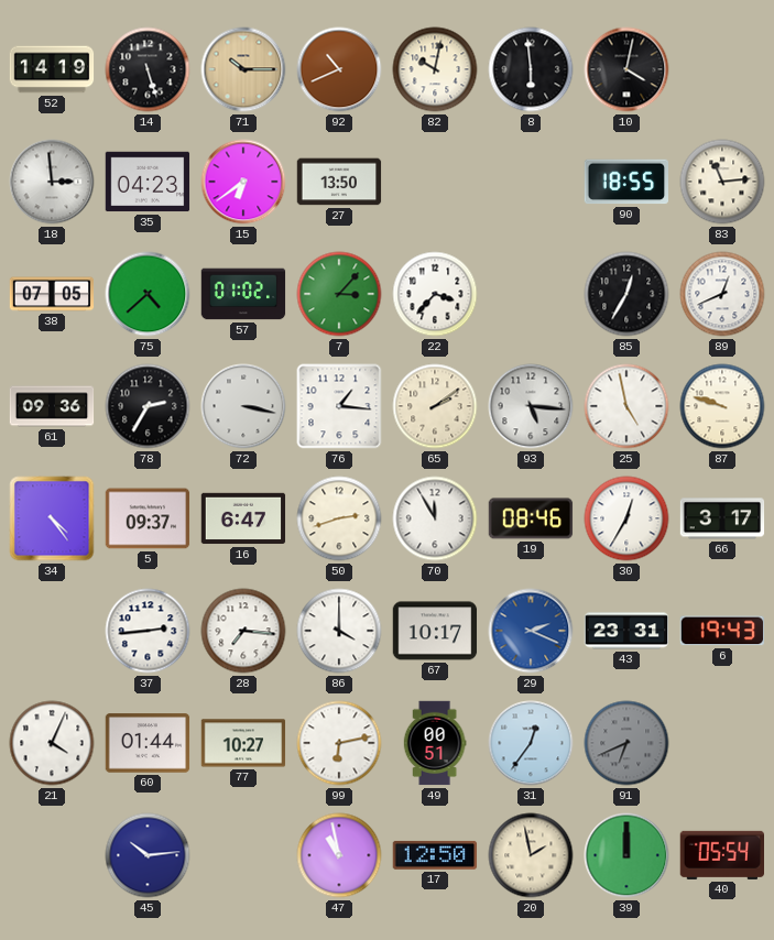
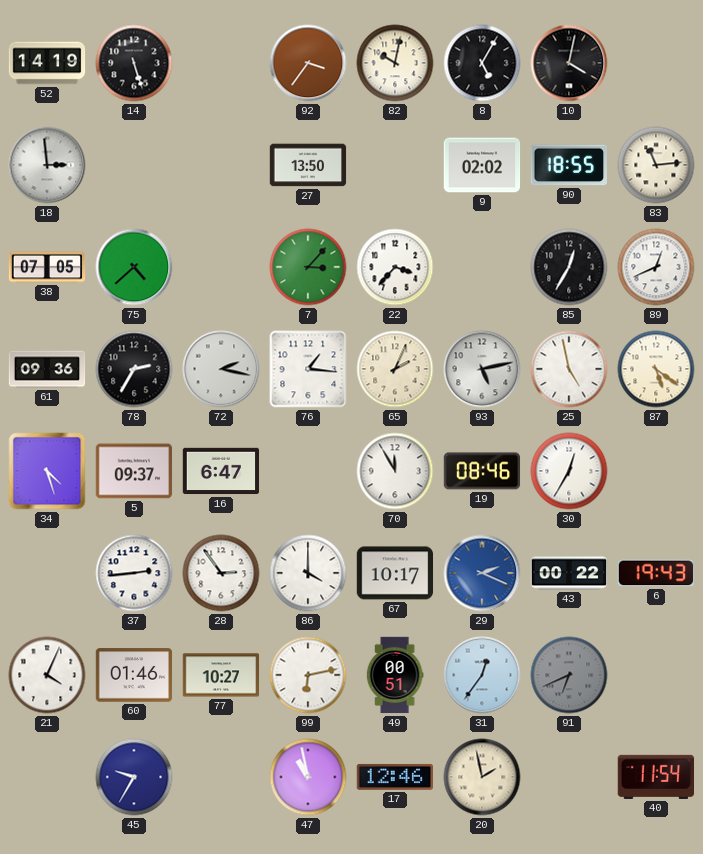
71: 10:15 -> none
92: 10:41 -> 3:36
8: 5:59 -> 5:05
35: 04:23 -> none
15: 6:39 -> none
9: none -> 02:02
57: 01:02 -> none
72: 3:17 -> 2:17
65: 2:09 -> 2:04
93: 5:16 -> 5:13
87: 9:48 -> 5:21
34: 4:24 -> 4:27
50: 2:42 -> none
66: 3:17 -> none
28: 7:16 -> 2:54
43: 23:31 -> 00:22
60: 01:44 -> 01:46
45: 10:14 -> 9:35
17: 12:50 -> 12:46
39: 12:00 -> none
40: 05:54 -> 11:54
